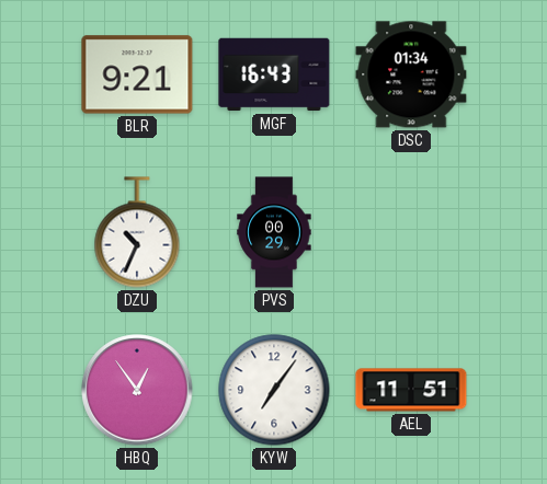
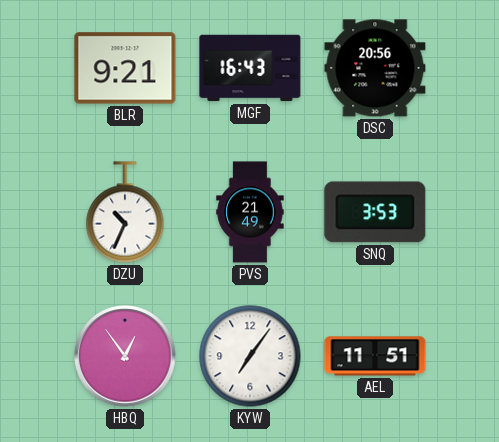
DSC: 01:34 -> 20:56
PVS: 00:29 -> 21:49
SNQ: none -> 3:53
